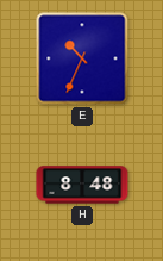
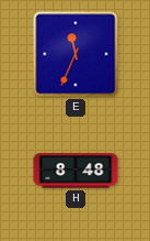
E: 10:34 -> 11:34
